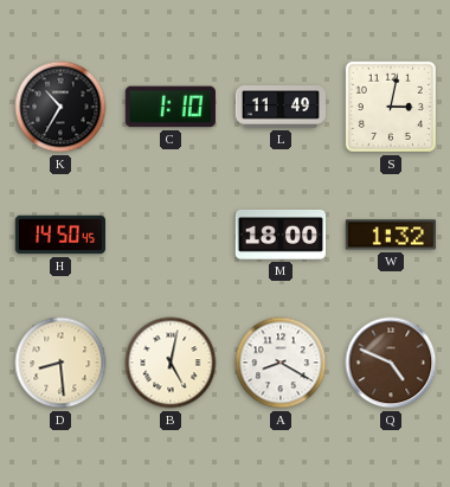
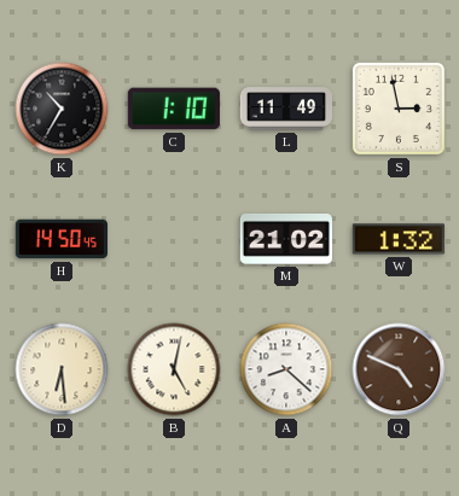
S: 3:02 -> 2:58
M: 18:00 -> 21:02
D: 8:29 -> 6:29
A: 8:20 -> 8:22
